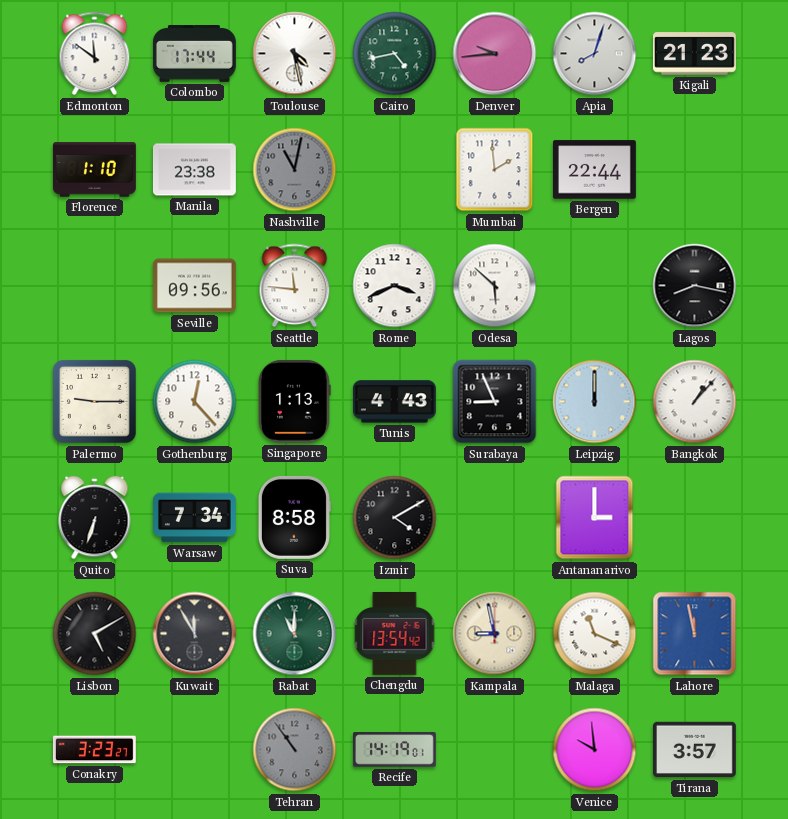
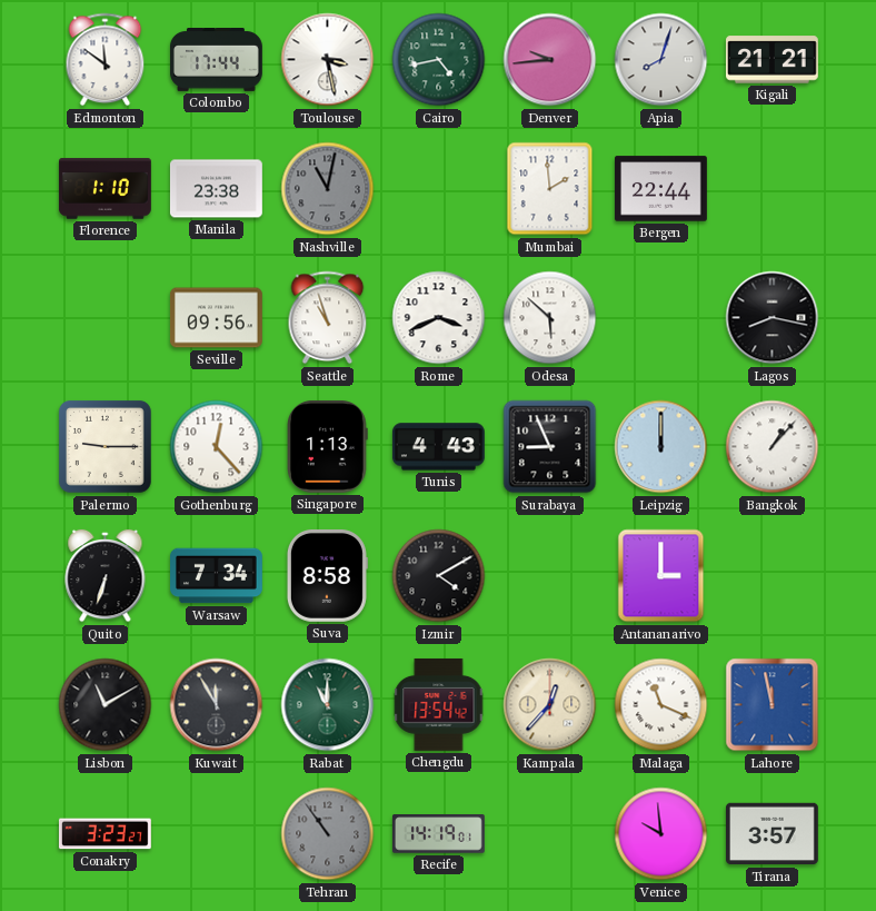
Toulouse: 4:28 -> 3:28
Kigali: 21:23 -> 21:21
Seattle: 11:46 -> 10:57
Lisbon: 5:10 -> 11:10
Kampala: 8:58 -> 12:37
